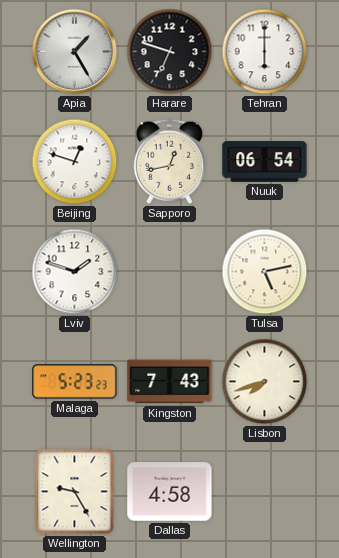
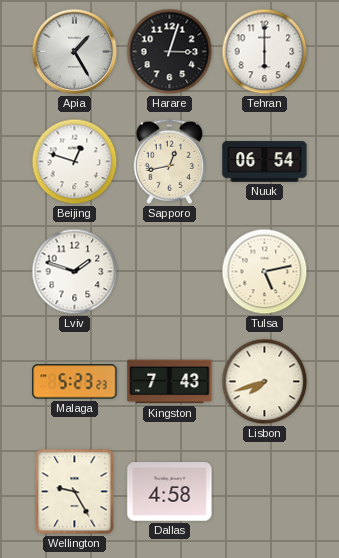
Harare: 6:48 -> 3:03
